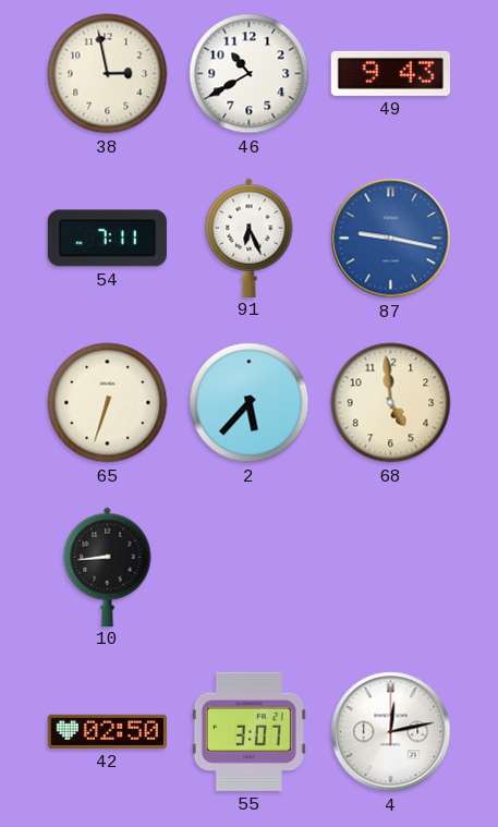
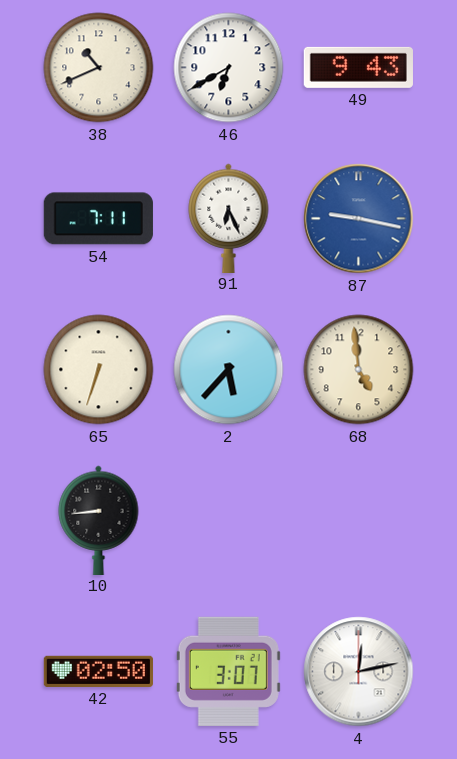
38: 2:58 -> 10:41
46: 10:40 -> 6:40
